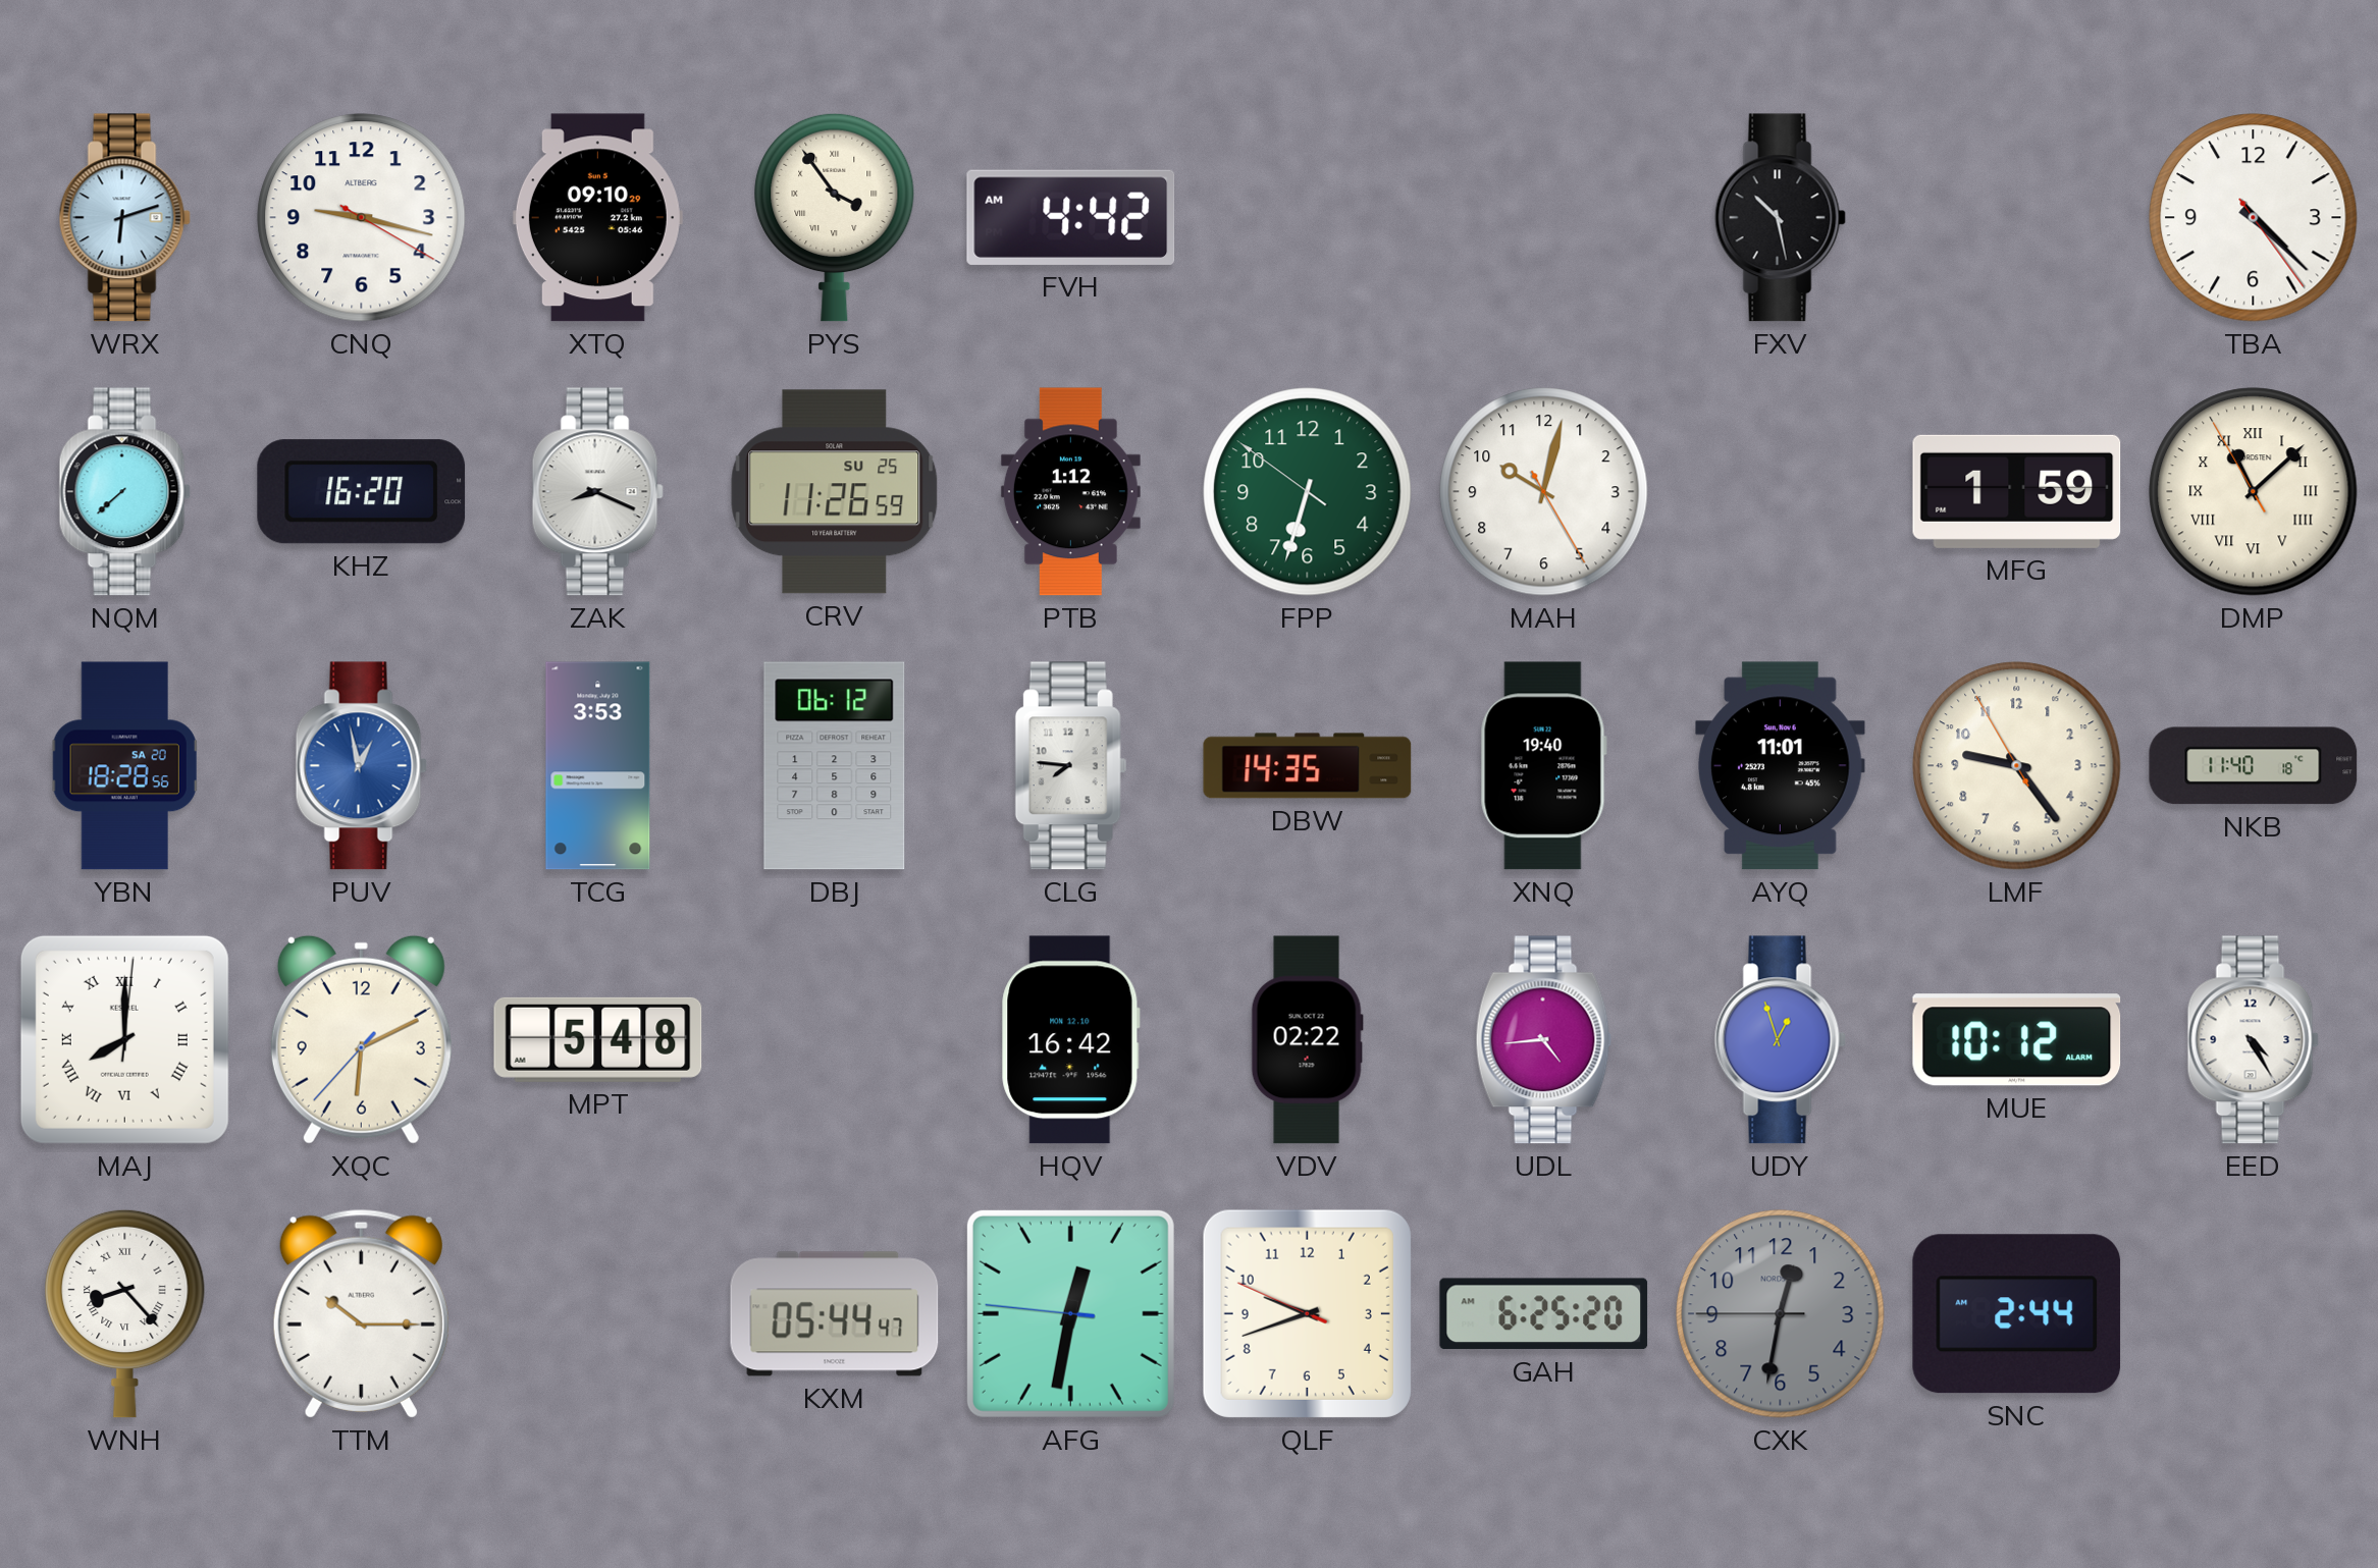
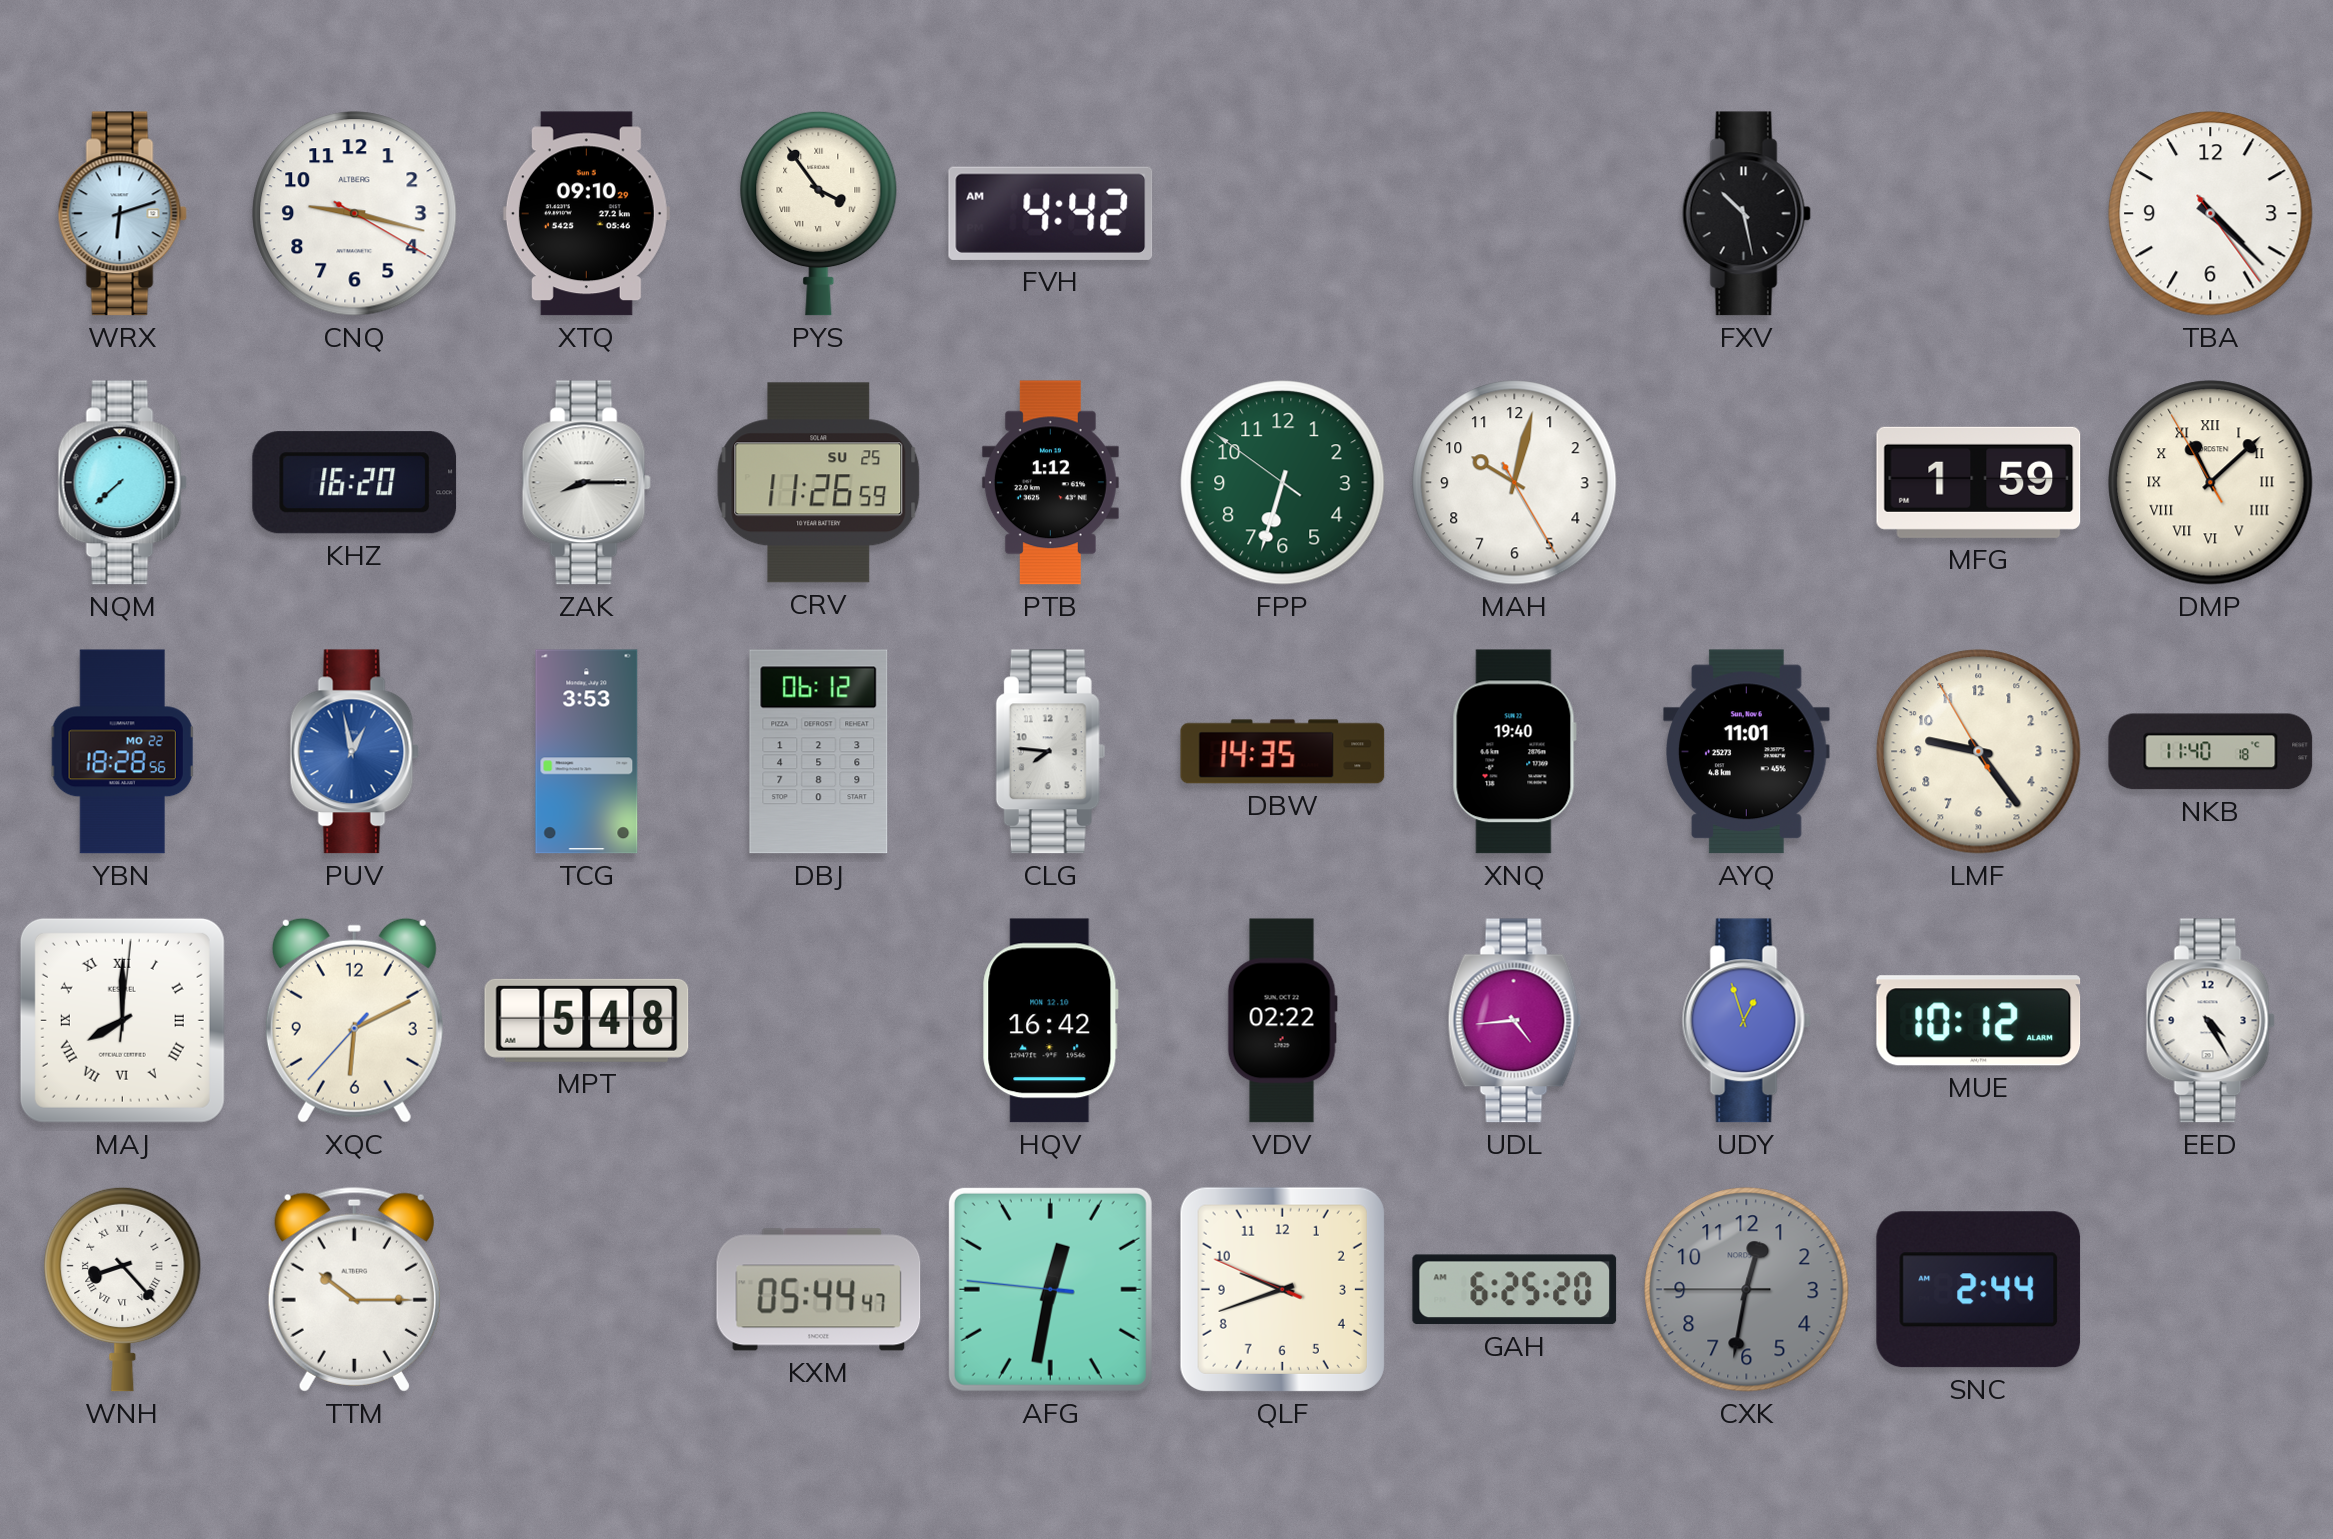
ZAK: 8:19 -> 8:15
YBN date: SA 20 -> MO 22
